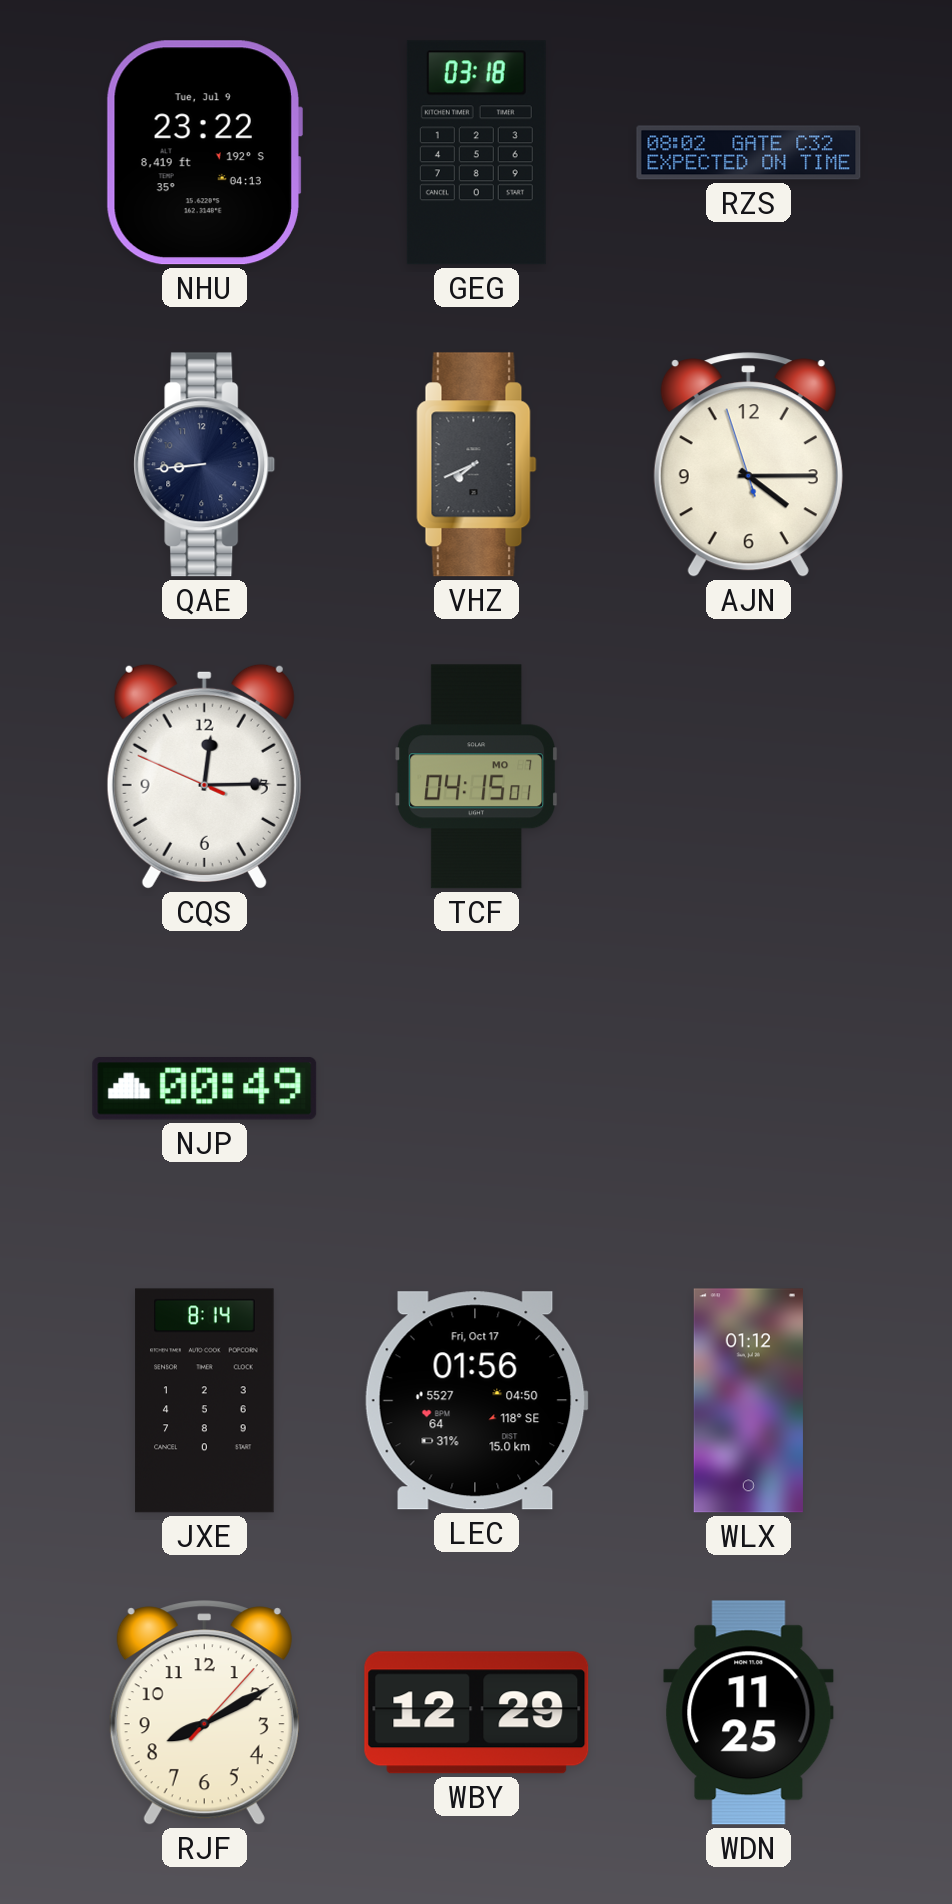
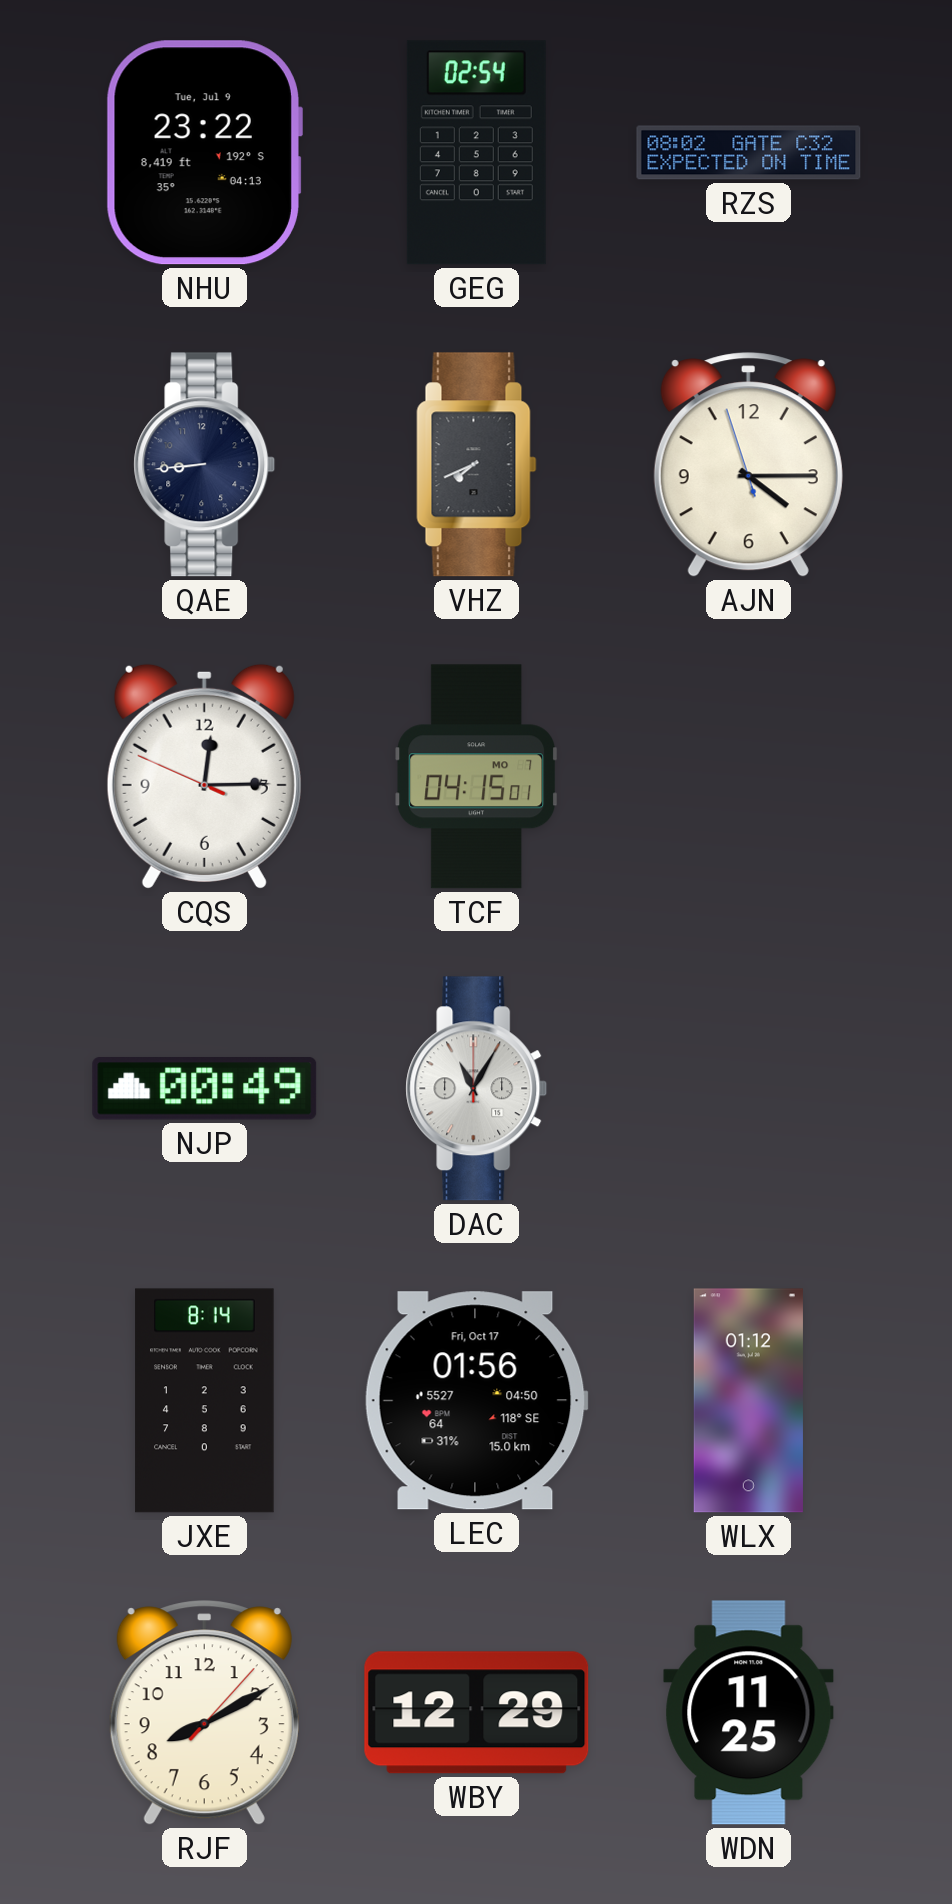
GEG: 03:18 -> 02:54
DAC: none -> 11:05
